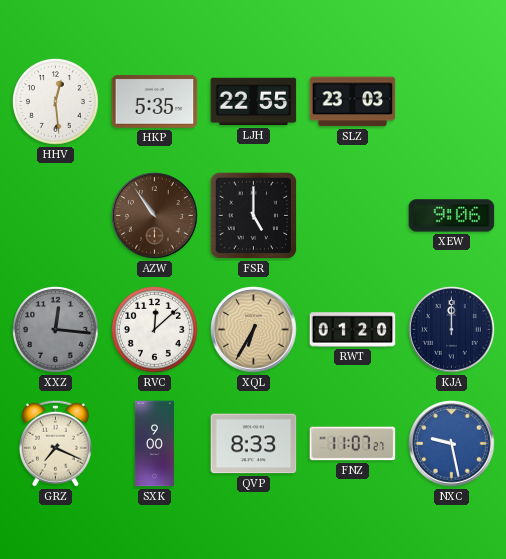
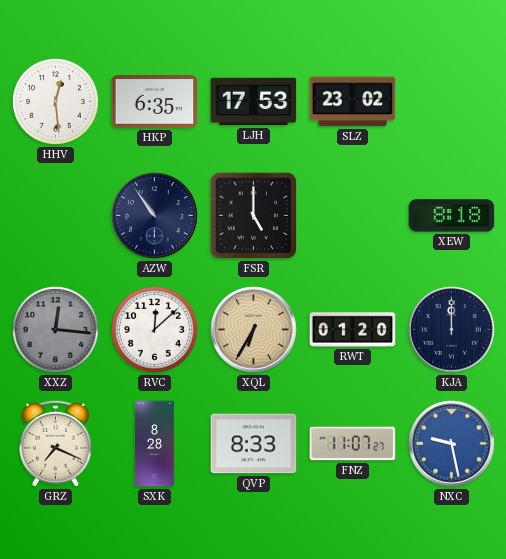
HKP: 5:35 -> 6:35
LJH: 22:55 -> 17:53
SLZ: 23:03 -> 23:02
AZW dial: brown -> navy
XEW: 9:06 -> 8:18
SXK: 9:00 -> 8:28
